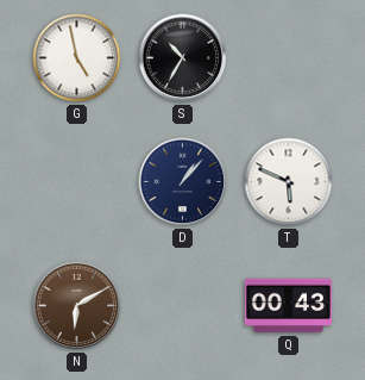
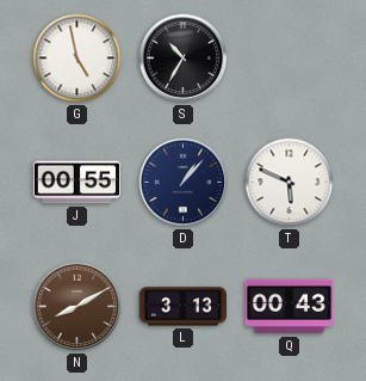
J: none -> 00:55
N: 6:10 -> 8:10
L: none -> 3:13
